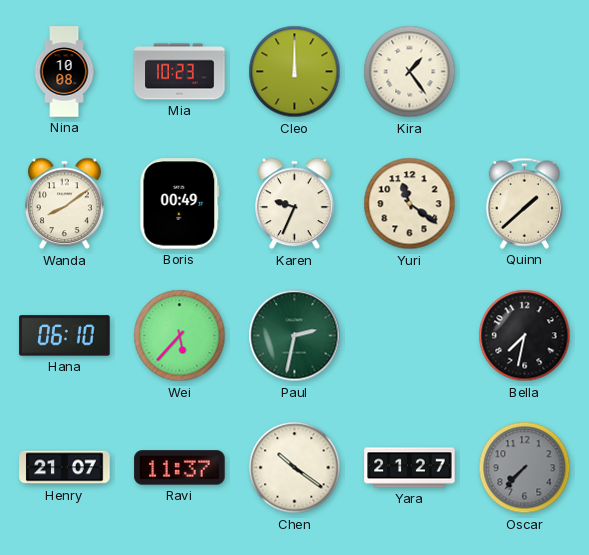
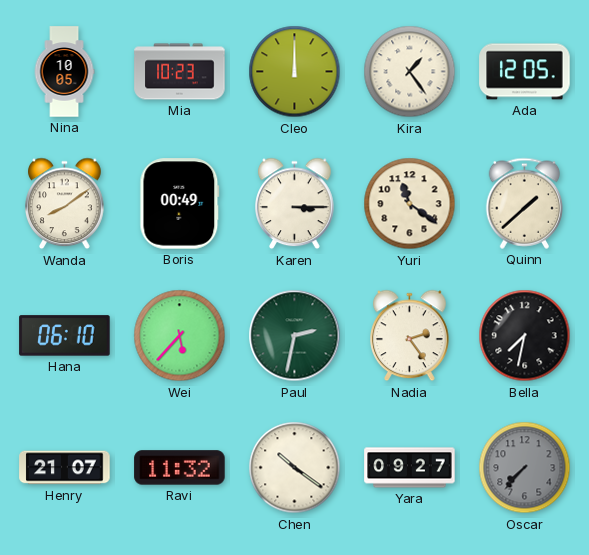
Nina: 10:08 -> 10:05
Ada: none -> 12:05
Karen: 9:34 -> 3:15
Nadia: none -> 2:24
Ravi: 11:37 -> 11:32
Yara: 21:27 -> 09:27
